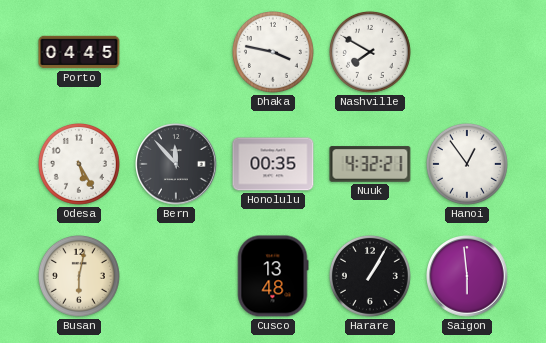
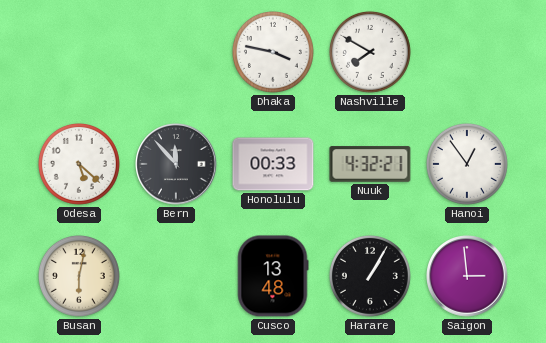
Porto: 04:45 -> none
Odesa: 5:25 -> 5:22
Honolulu: 00:35 -> 00:33
Saigon: 5:59 -> 2:59
